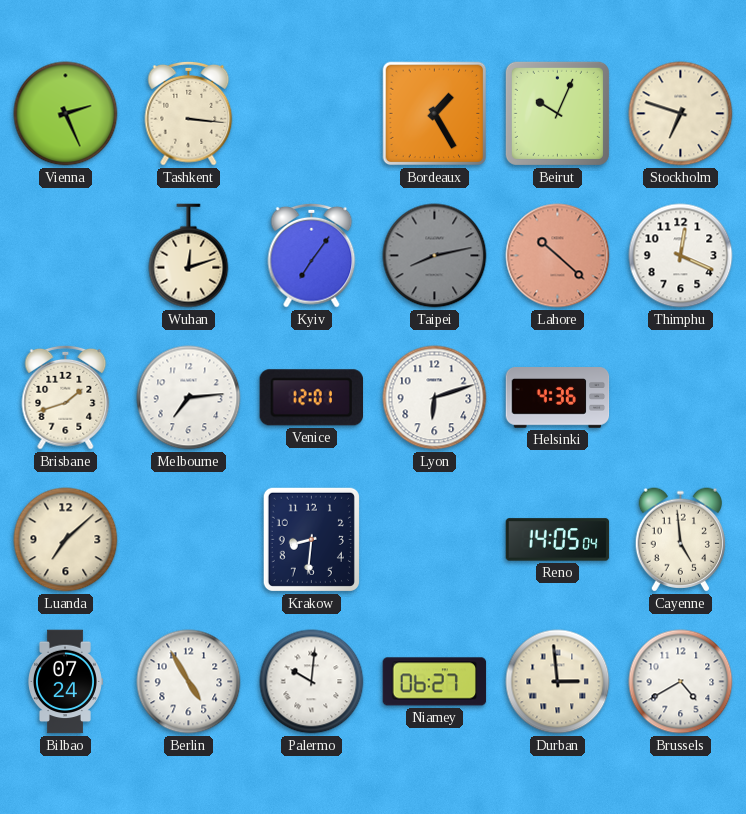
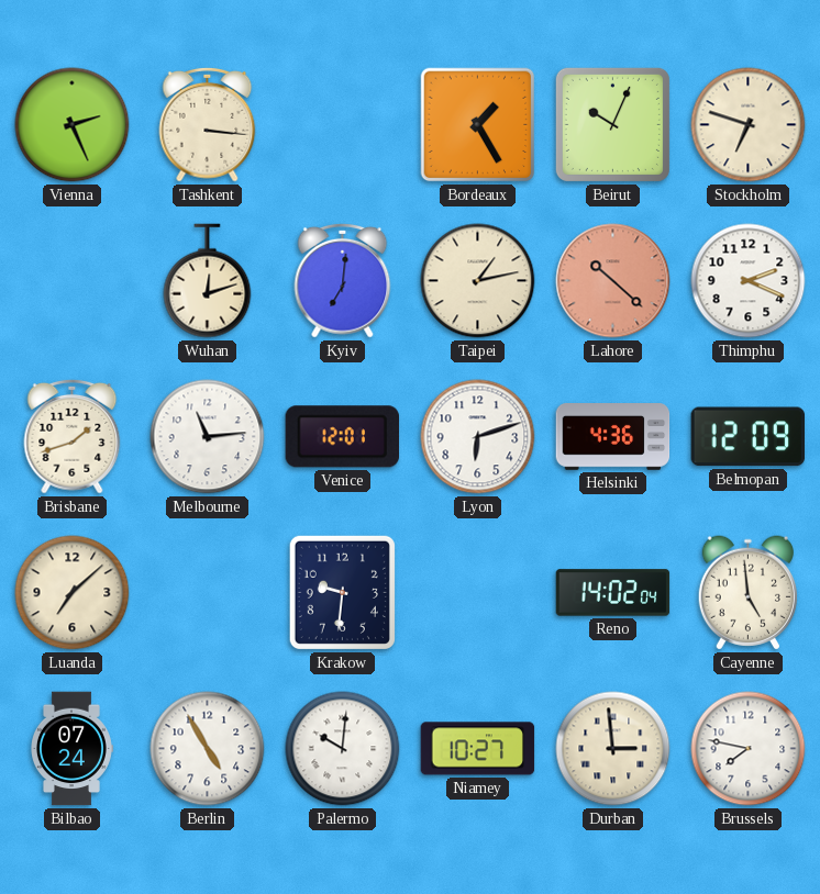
Kyiv: 7:06 -> 7:01
Taipei: 8:13 -> 1:13
Taipei dial: grey -> cream
Thimphu: 12:19 -> 2:19
Melbourne: 7:14 -> 11:14
Belmopan: none -> 12:09
Krakow: 8:31 -> 9:31
Reno: 14:05 -> 14:02
Niamey: 06:27 -> 10:27
Brussels: 4:40 -> 7:47
